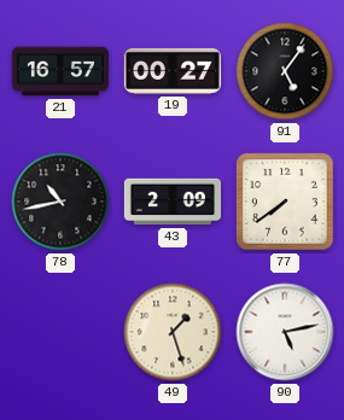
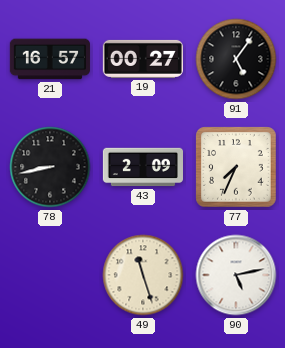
78: 10:43 -> 8:43
77: 7:39 -> 7:34
49: 1:27 -> 11:27
